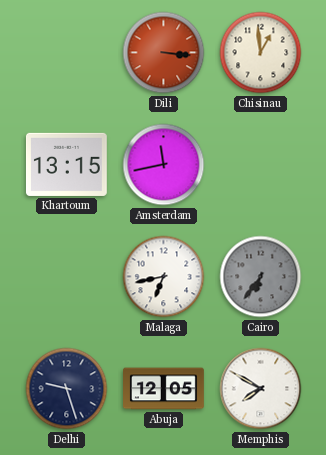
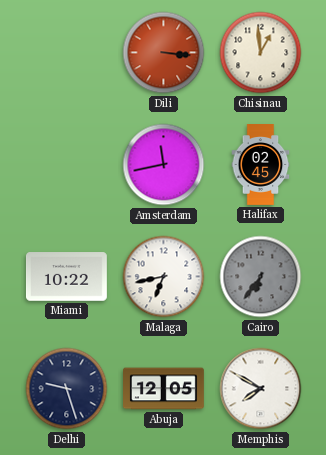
Khartoum: 13:15 -> none
Halifax: none -> 02:45
Miami: none -> 10:22
